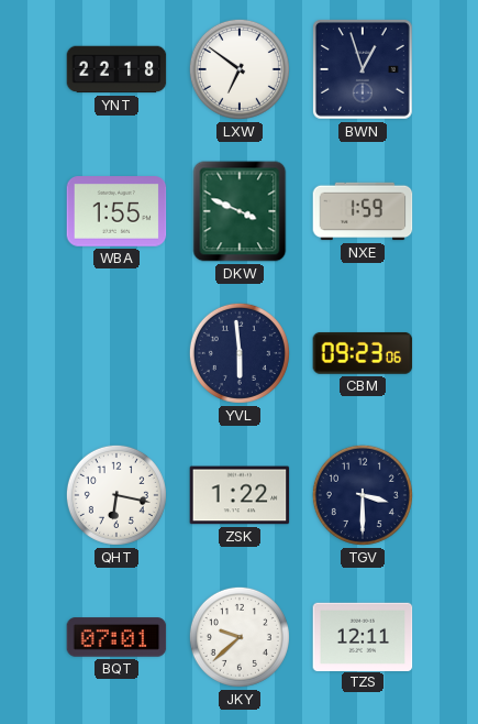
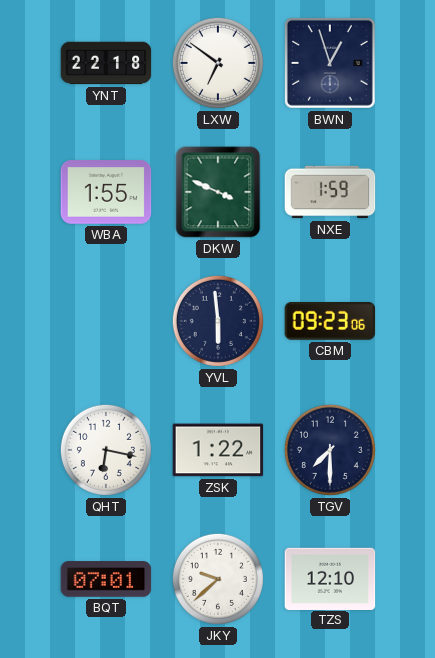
TGV: 3:30 -> 7:30
TZS: 12:11 -> 12:10
